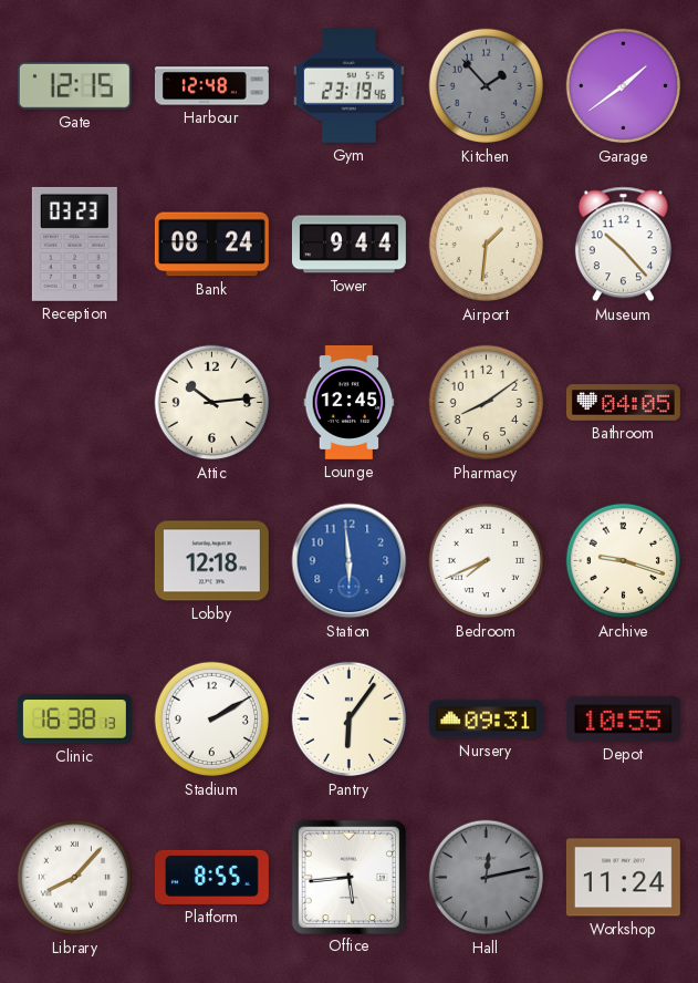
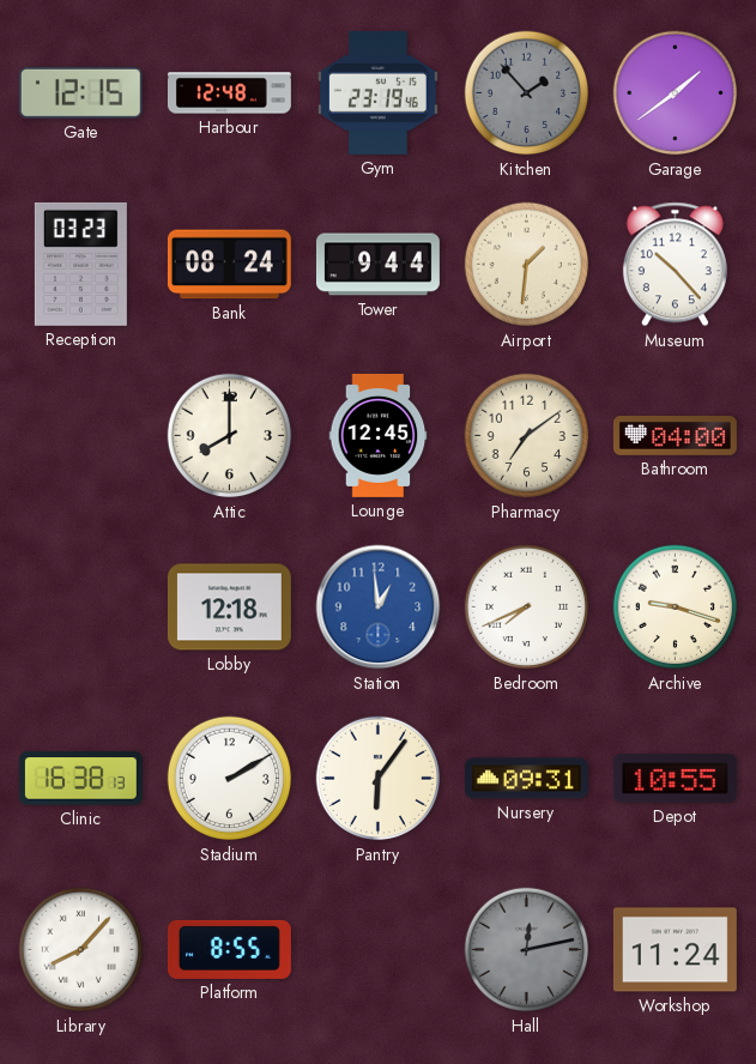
Attic: 10:14 -> 8:00
Pharmacy: 8:09 -> 7:09
Bathroom: 04:05 -> 04:00
Station: 5:59 -> 12:59
Office: 5:44 -> none
